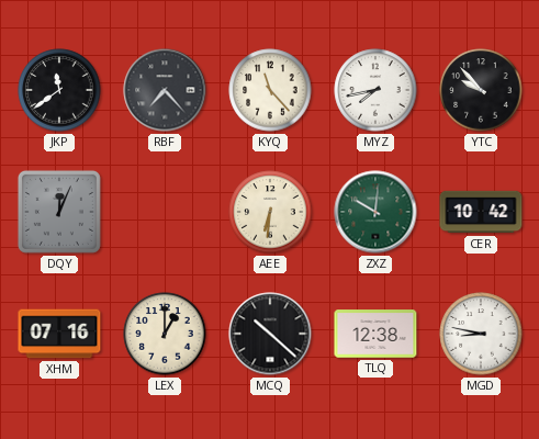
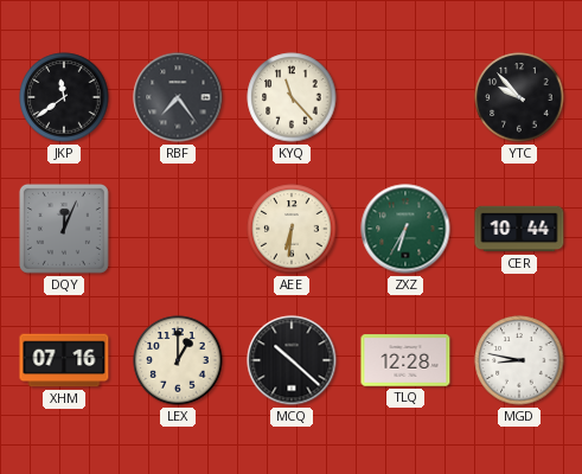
RBF: 7:23 -> 7:24
MYZ: 7:43 -> none
ZXZ: 10:01 -> 6:35
CER: 10:42 -> 10:44
TLQ: 12:38 -> 12:28
